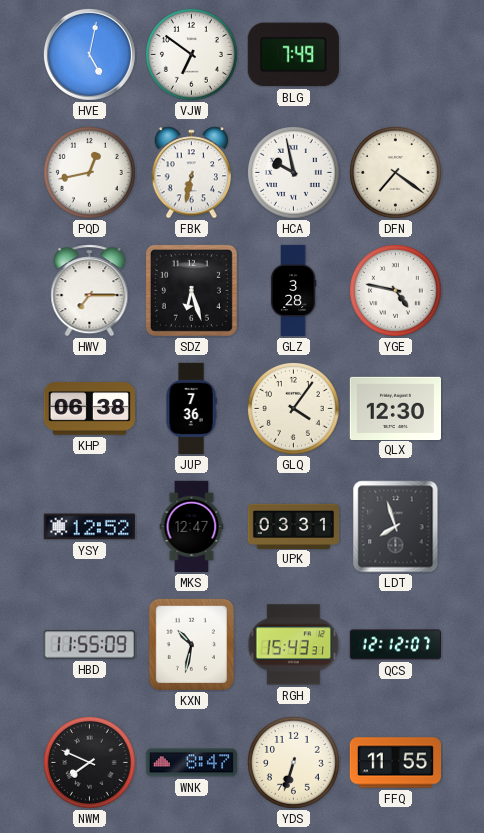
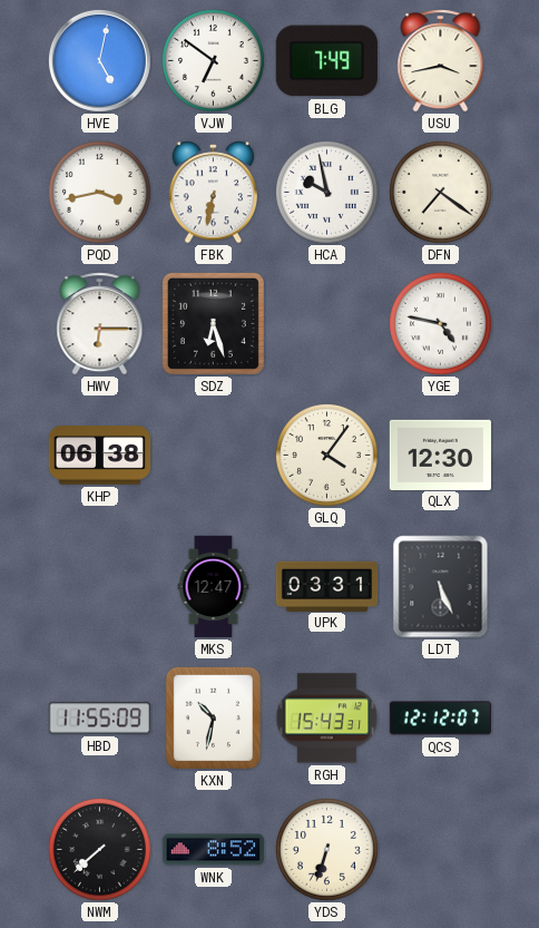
USU: none -> 3:43
PQD: 12:43 -> 3:43
HWV: 7:15 -> 6:15
GLZ: 3:28 -> none
JUP: 7:36 -> none
YSY: 12:52 -> none
LDT: 7:57 -> 5:26
NWM: 7:49 -> 7:38
WNK: 8:47 -> 8:52
FFQ: 11:55 -> none
